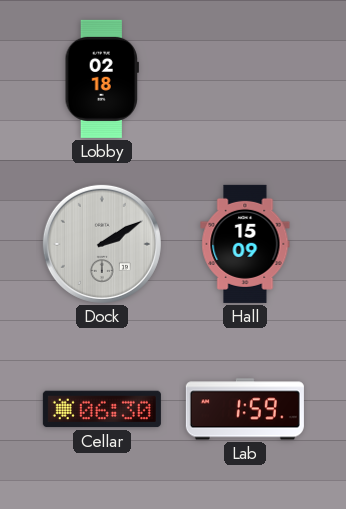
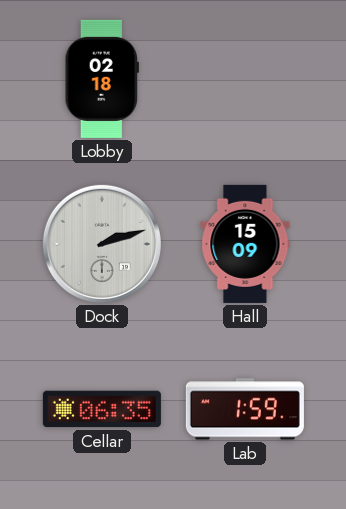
Dock: 2:10 -> 2:12
Cellar: 06:30 -> 06:35
